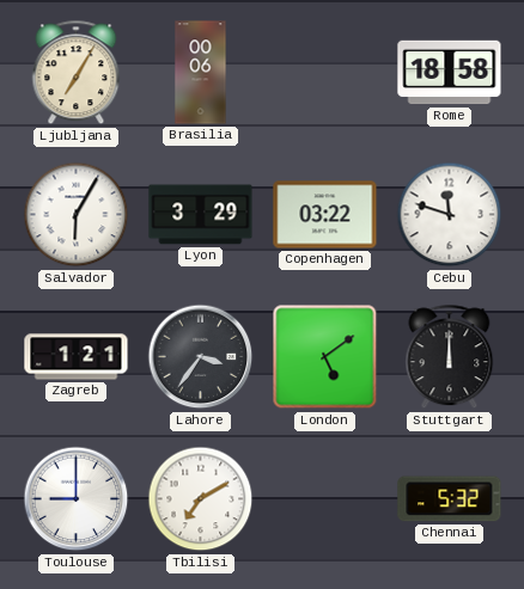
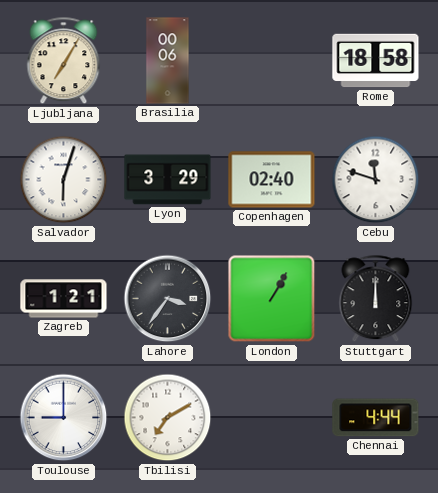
Salvador: 6:05 -> 6:03
Copenhagen: 03:22 -> 02:40
London: 5:09 -> 1:05
Chennai: 5:32 -> 4:44
